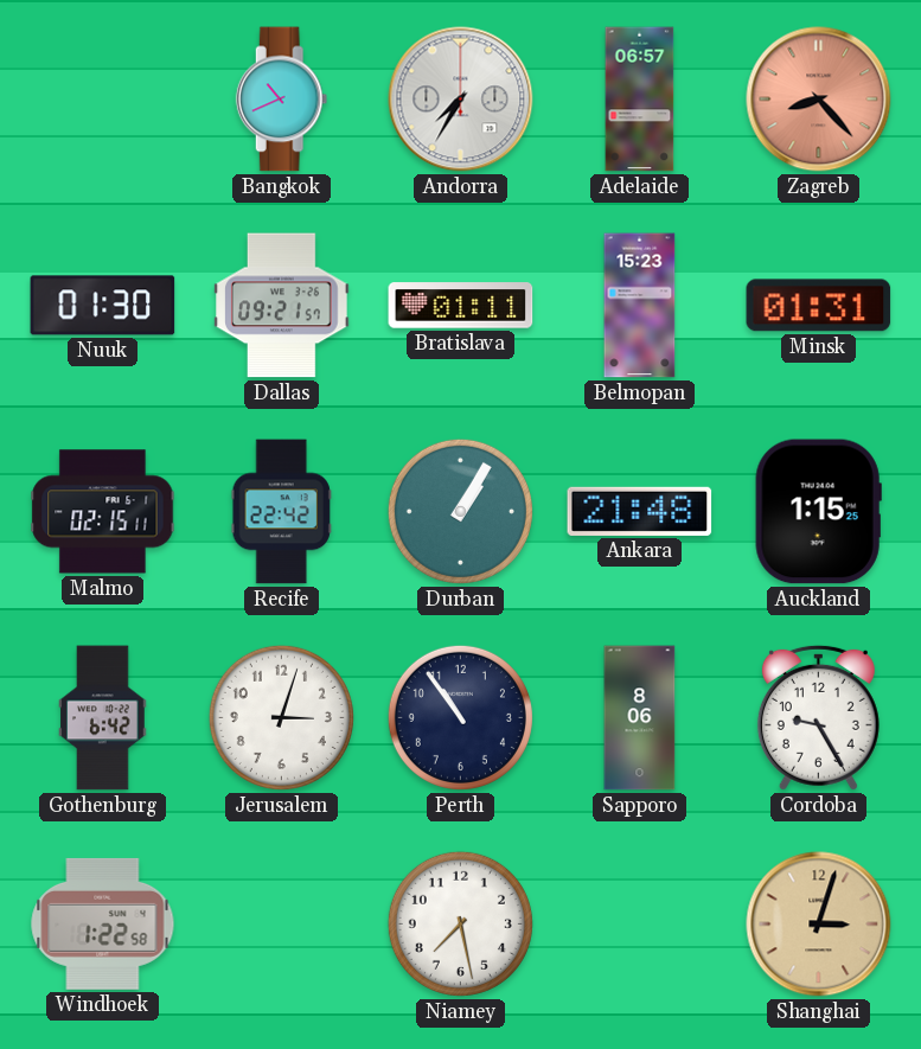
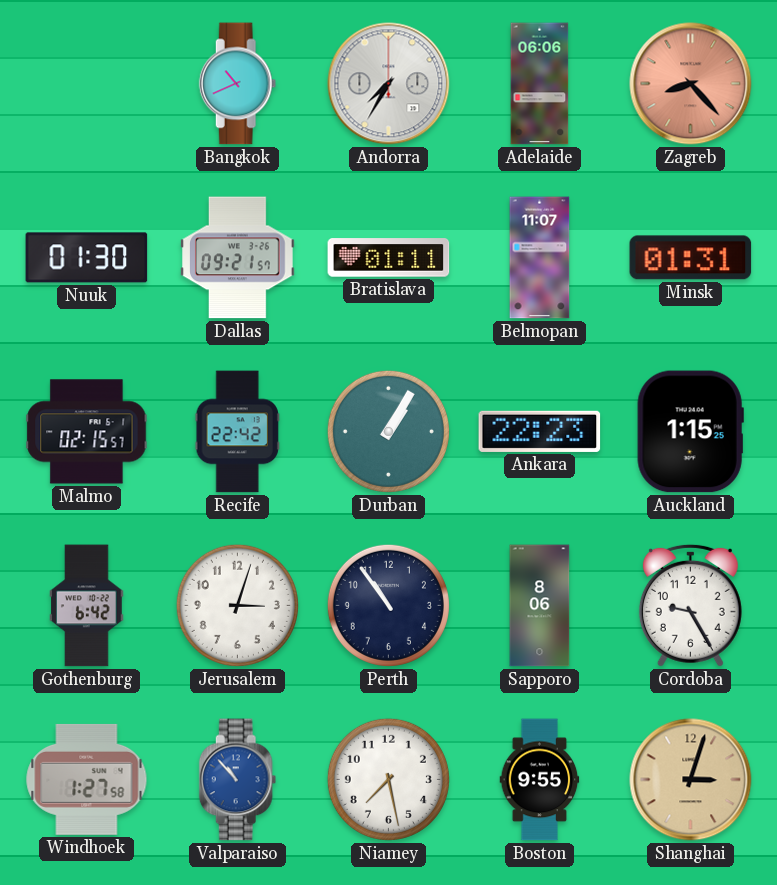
Adelaide: 06:57 -> 06:06
Belmopan: 15:23 -> 11:07
Malmo: 02:15:11 -> 02:15:57
Ankara: 21:48 -> 22:23
Windhoek: 1:22 -> 1:27
Valparaiso: none -> 10:53
Boston: none -> 9:55
